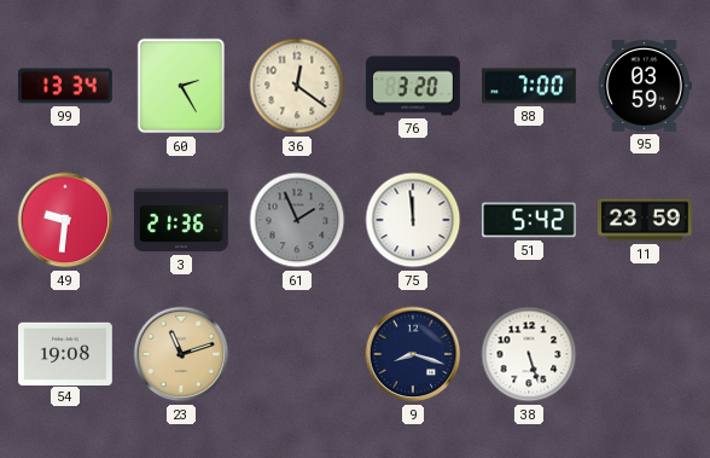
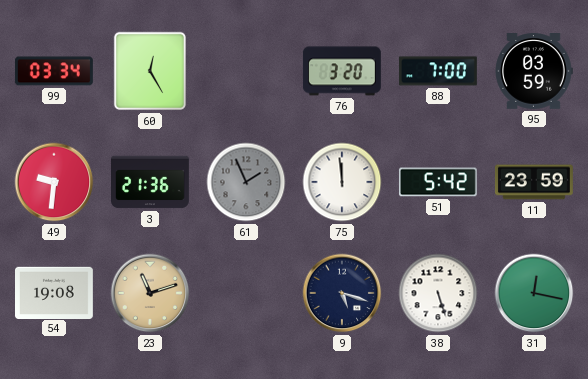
99: 13:34 -> 03:34
60: 2:25 -> 12:25
36: 12:21 -> none
9: 8:18 -> 5:18
31: none -> 12:17
